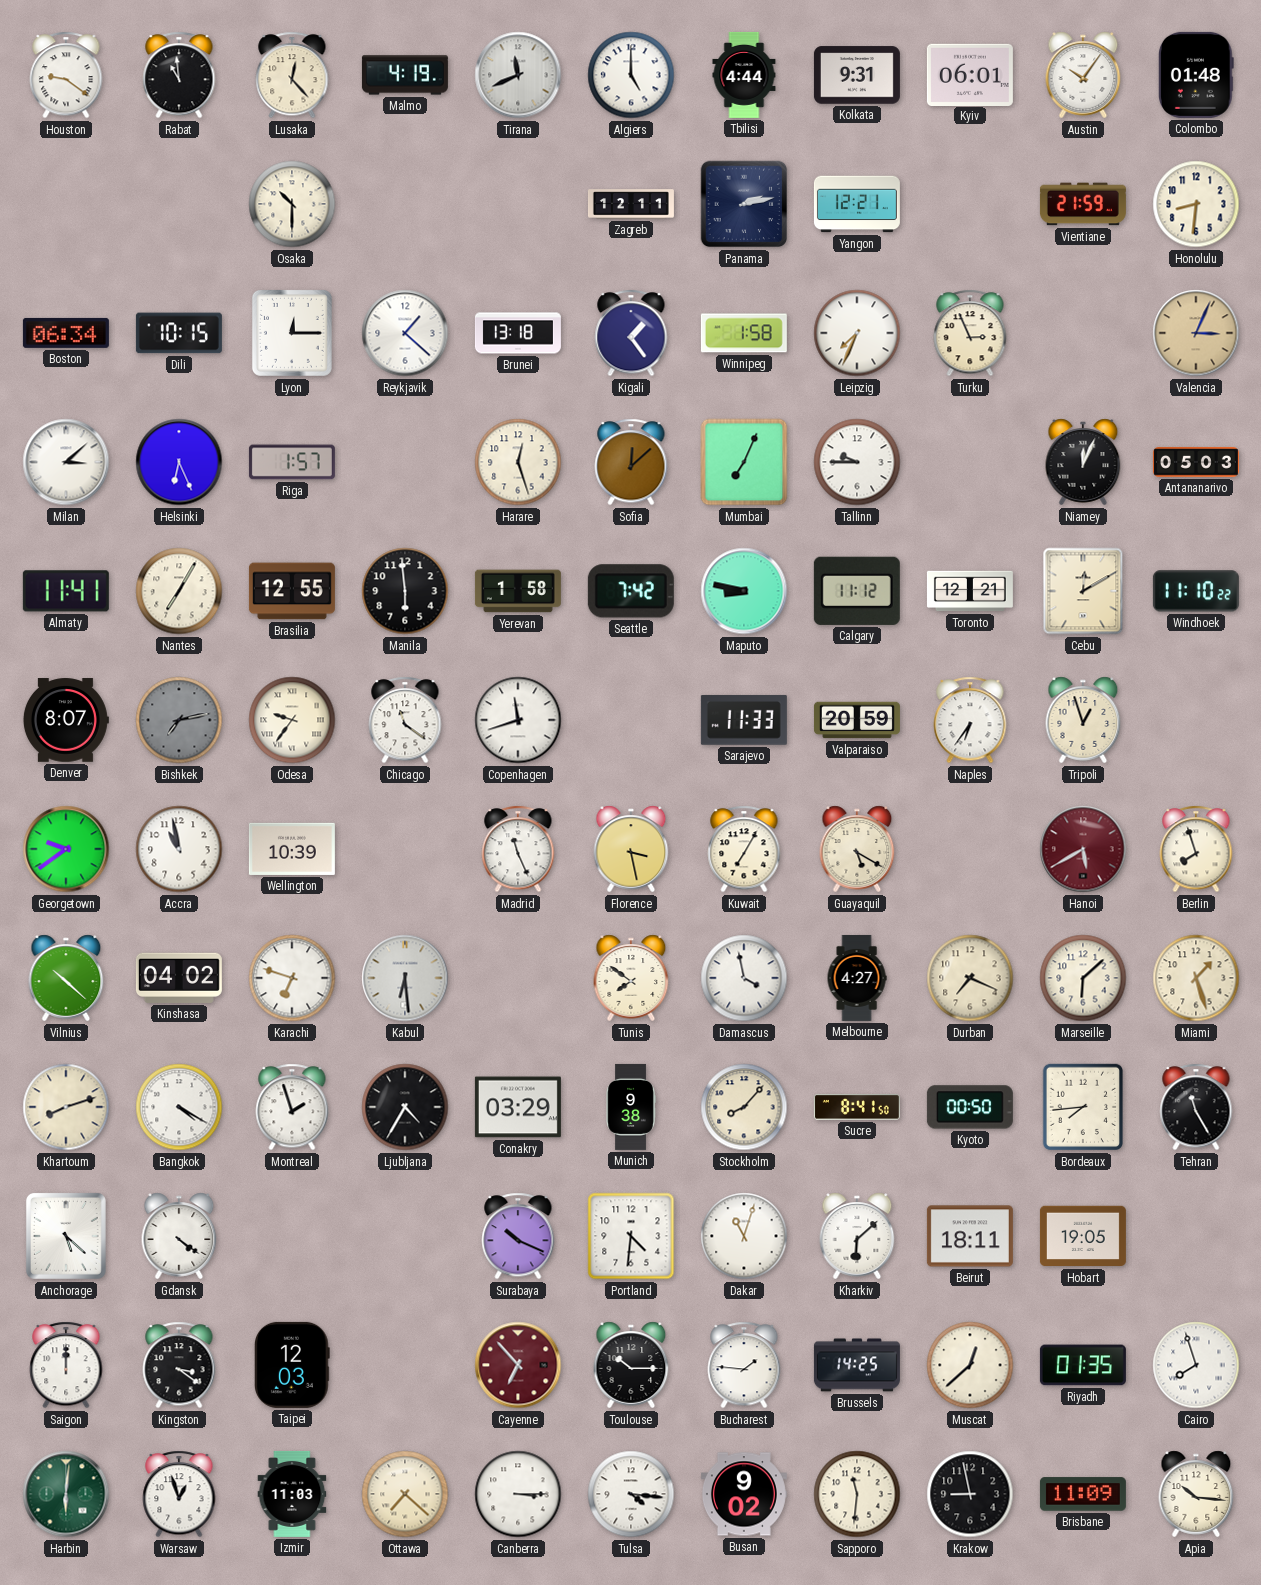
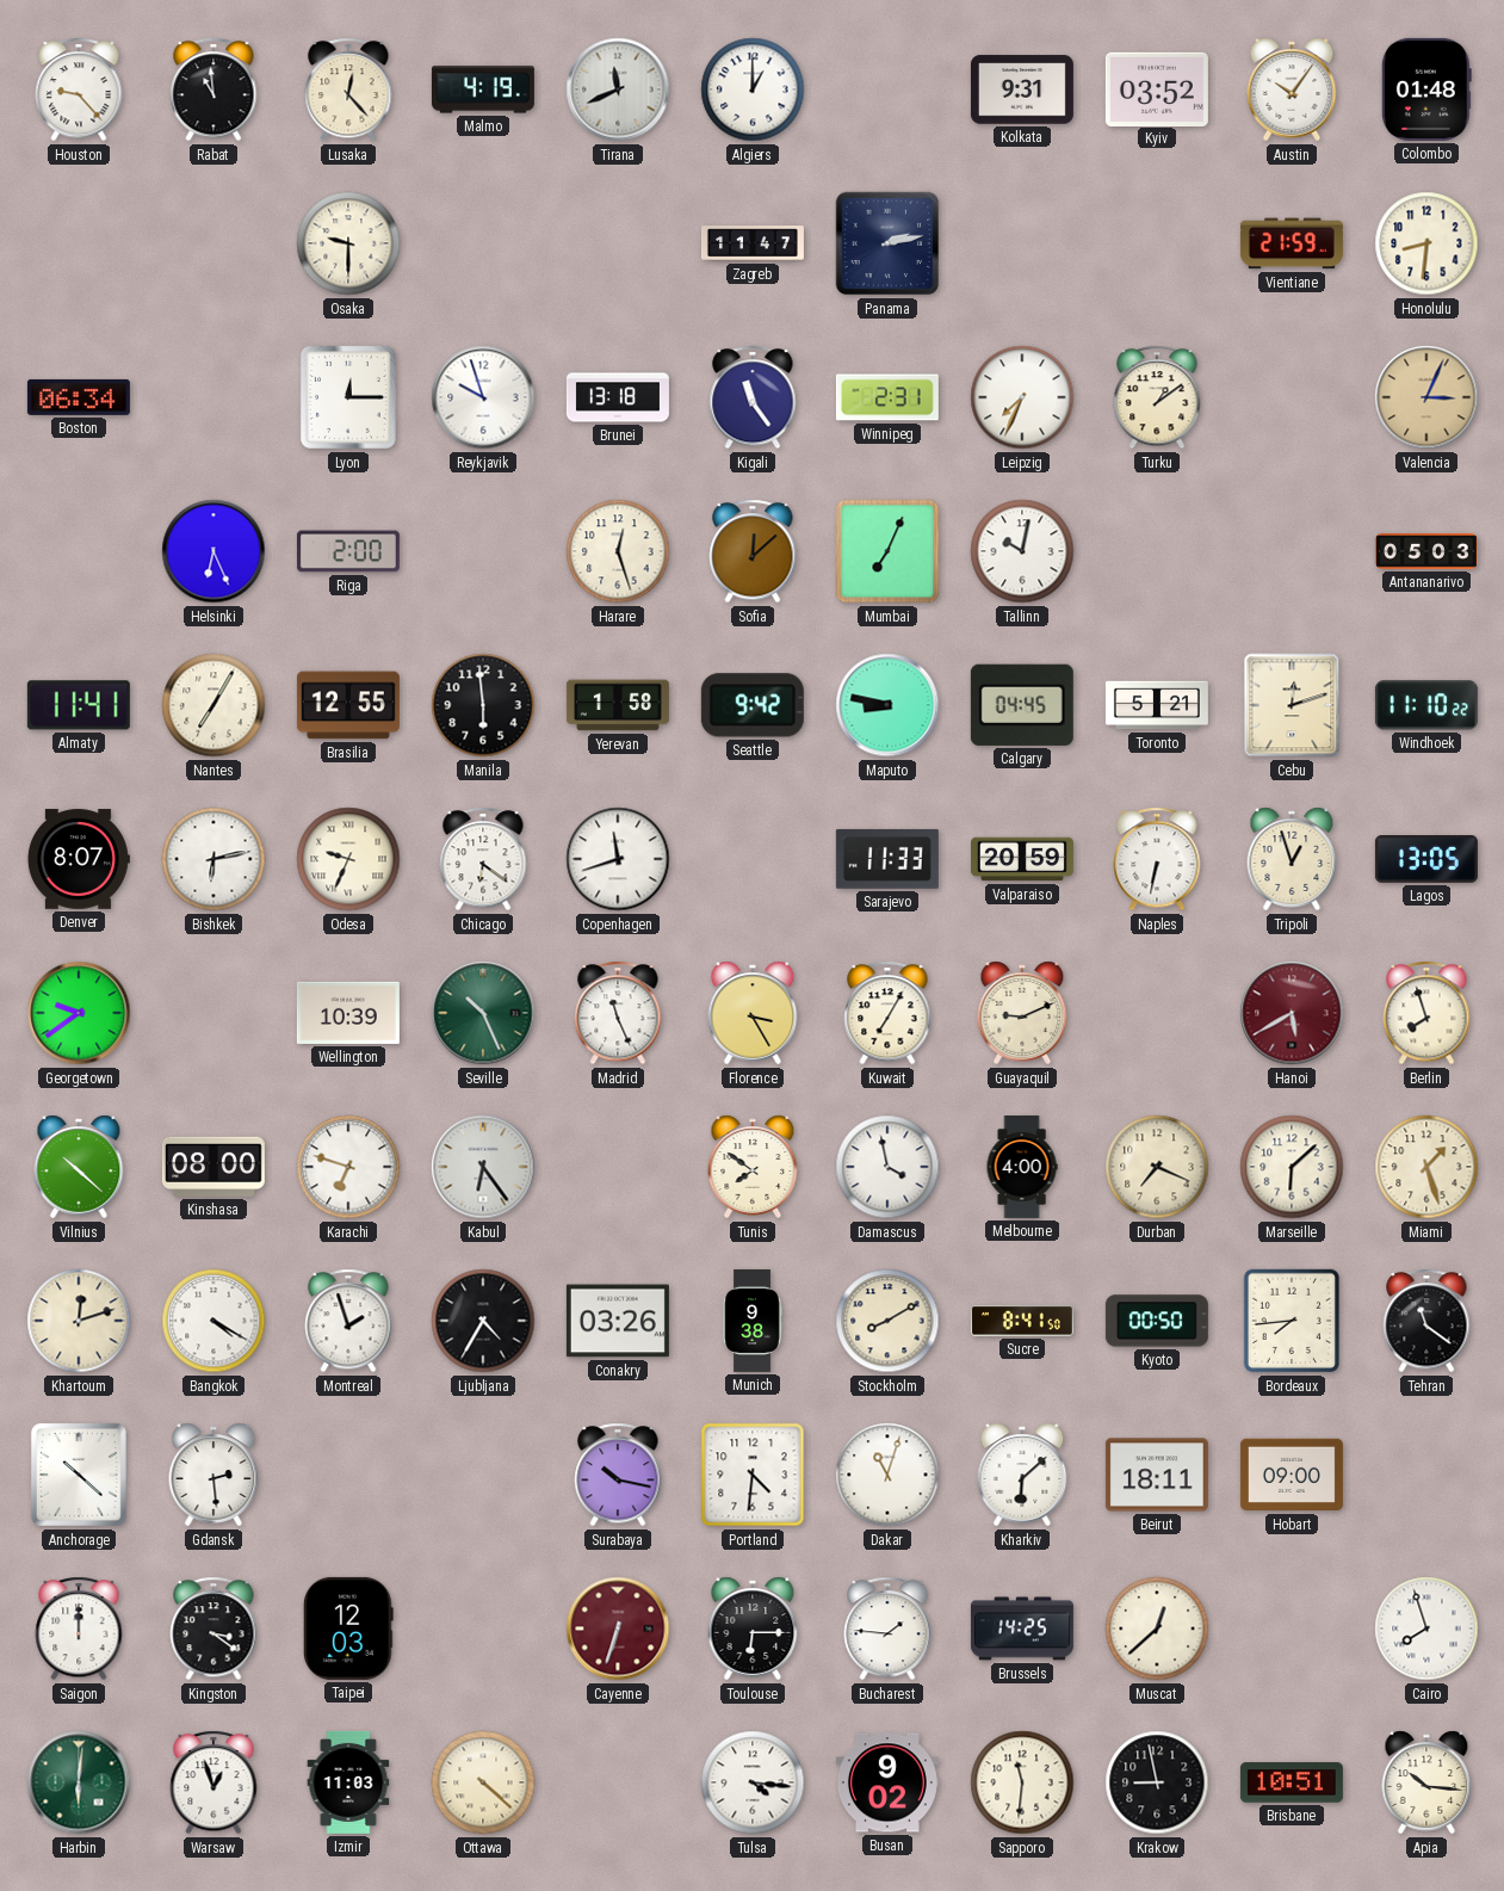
Houston: 9:21 -> 9:23
Algiers: 5:00 -> 1:00
Tbilisi: 4:44 -> none
Kyiv: 06:01 -> 03:52
Osaka: 10:30 -> 9:30
Zagreb: 12:11 -> 11:47
Yangon: 12:21 -> none
Dili: 10:15 -> none
Reykjavik: 1:22 -> 9:57
Kigali: 1:24 -> 11:24
Winnipeg: 1:58 -> 2:31
Turku: 2:56 -> 1:09
Milan: 3:08 -> none
Riga: 1:57 -> 2:00
Tallinn: 9:45 -> 10:02
Niamey: 12:04 -> none
Seattle: 7:42 -> 9:42
Calgary: 11:12 -> 04:45
Toronto: 12:21 -> 5:21
Cebu: 12:10 -> 12:12
Bishkek: 7:13 -> 6:13
Bishkek dial: grey -> white
Odesa: 9:36 -> 9:34
Chicago: 11:21 -> 6:21
Naples: 6:36 -> 6:32
Lagos: none -> 13:05
Accra: 10:58 -> none
Seville: none -> 10:26
Florence: 3:28 -> 3:25
Guayaquil: 5:20 -> 9:11
Kinshasa: 04:02 -> 08:00
Kabul: 6:29 -> 6:24
Melbourne: 4:27 -> 4:00
Khartoum: 8:12 -> 12:12
Conakry: 03:29 -> 03:26
Stockholm: 8:07 -> 8:10
Tehran: 11:25 -> 11:21
Anchorage: 5:22 -> 10:22
Gdansk: 4:21 -> 2:29
Surabaya: 10:19 -> 10:17
Hobart: 19:05 -> 09:00
Cayenne: 6:53 -> 6:33
Toulouse: 10:15 -> 6:15
Riyadh: 01:35 -> none
Ottawa: 7:22 -> 4:22
Canberra: 3:15 -> none
Brisbane: 11:09 -> 10:51
